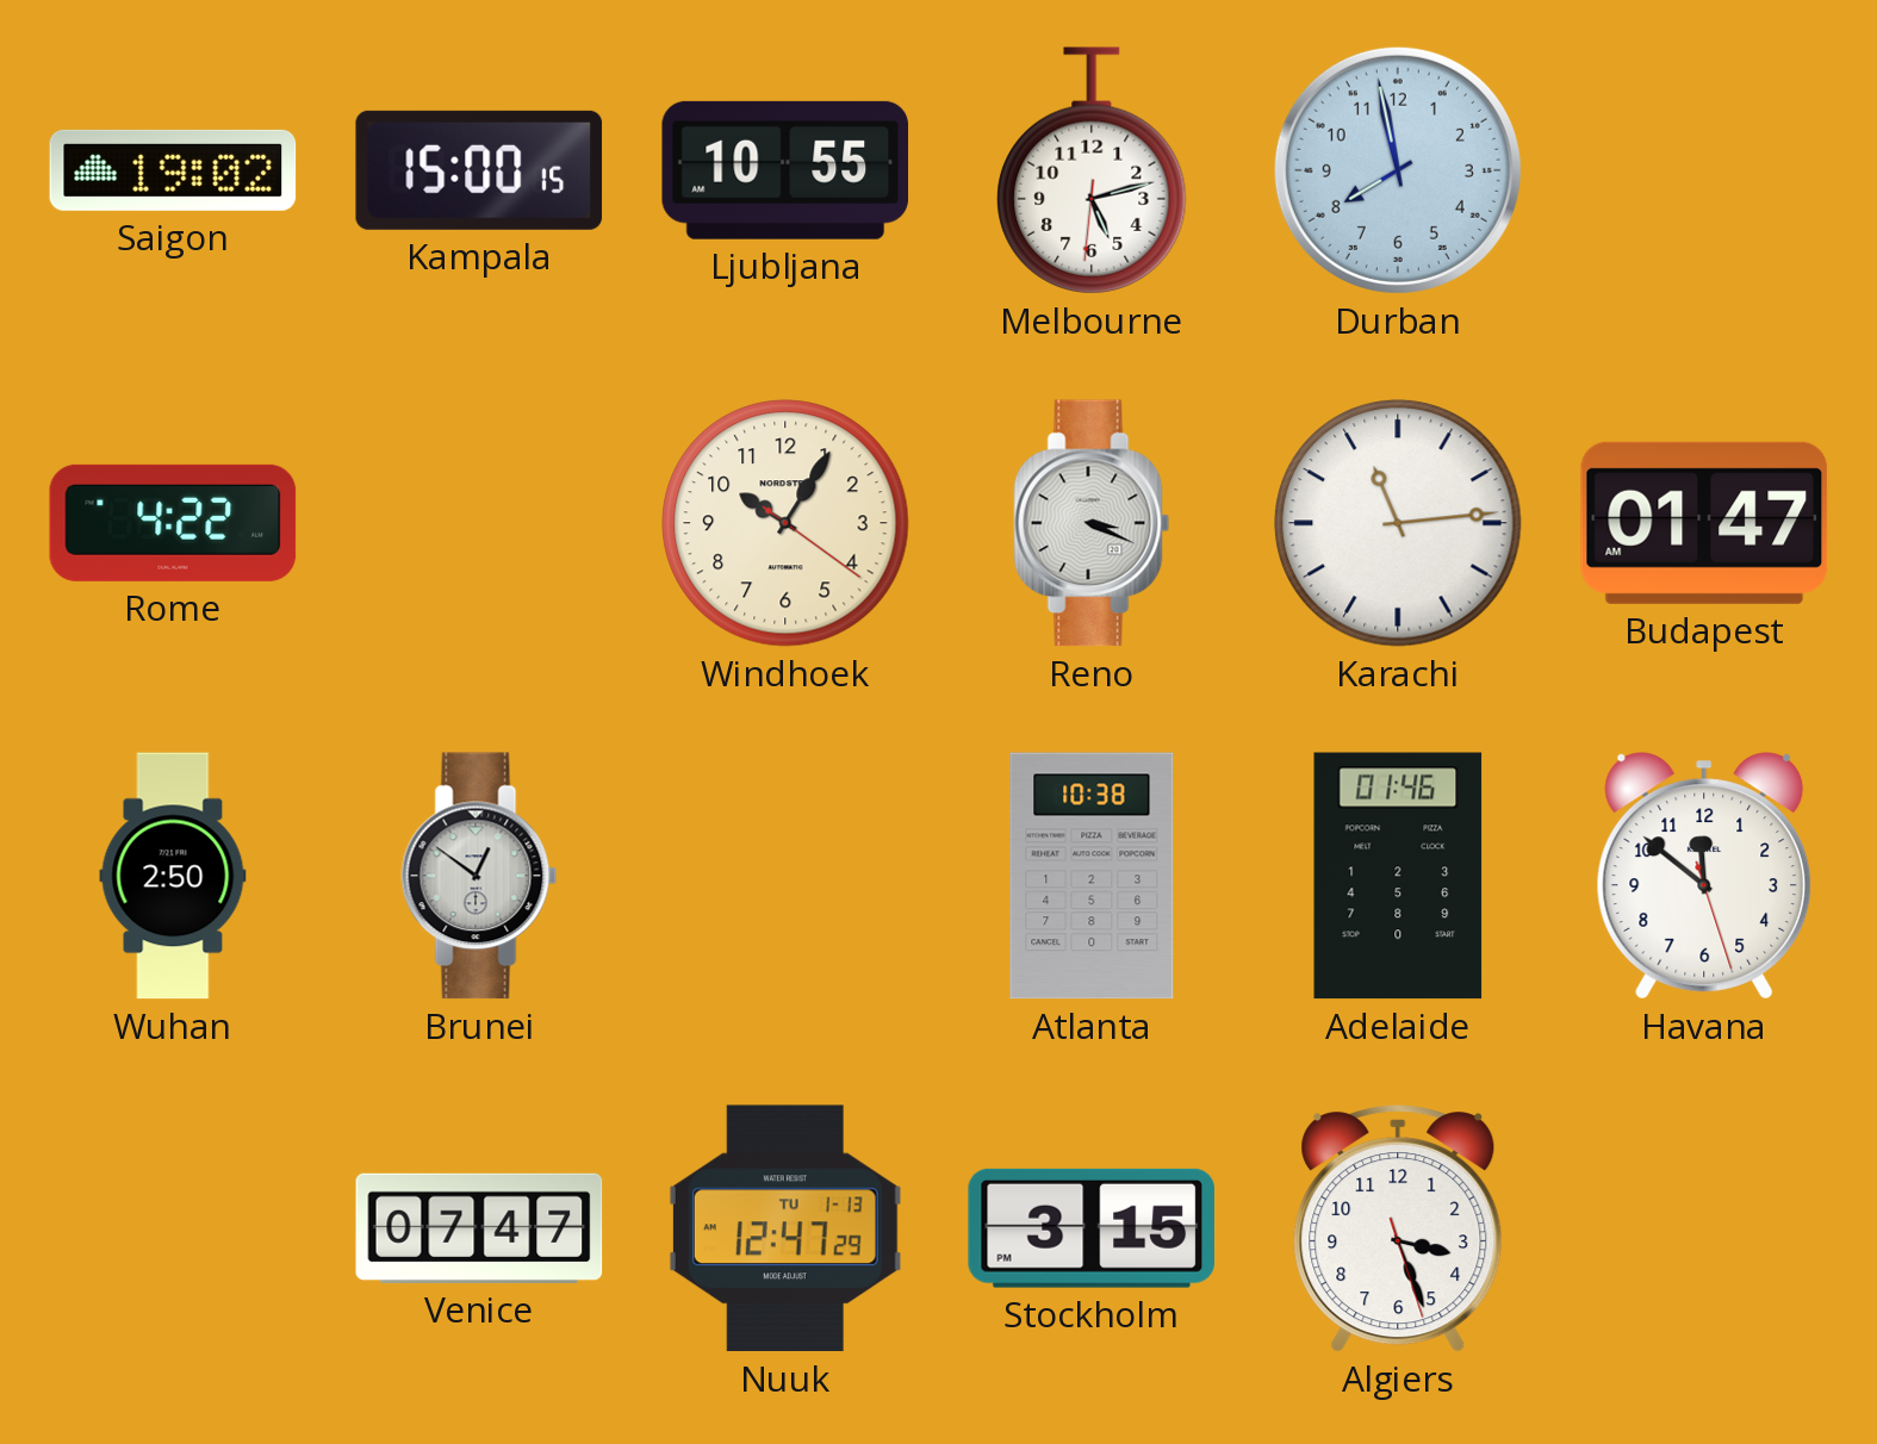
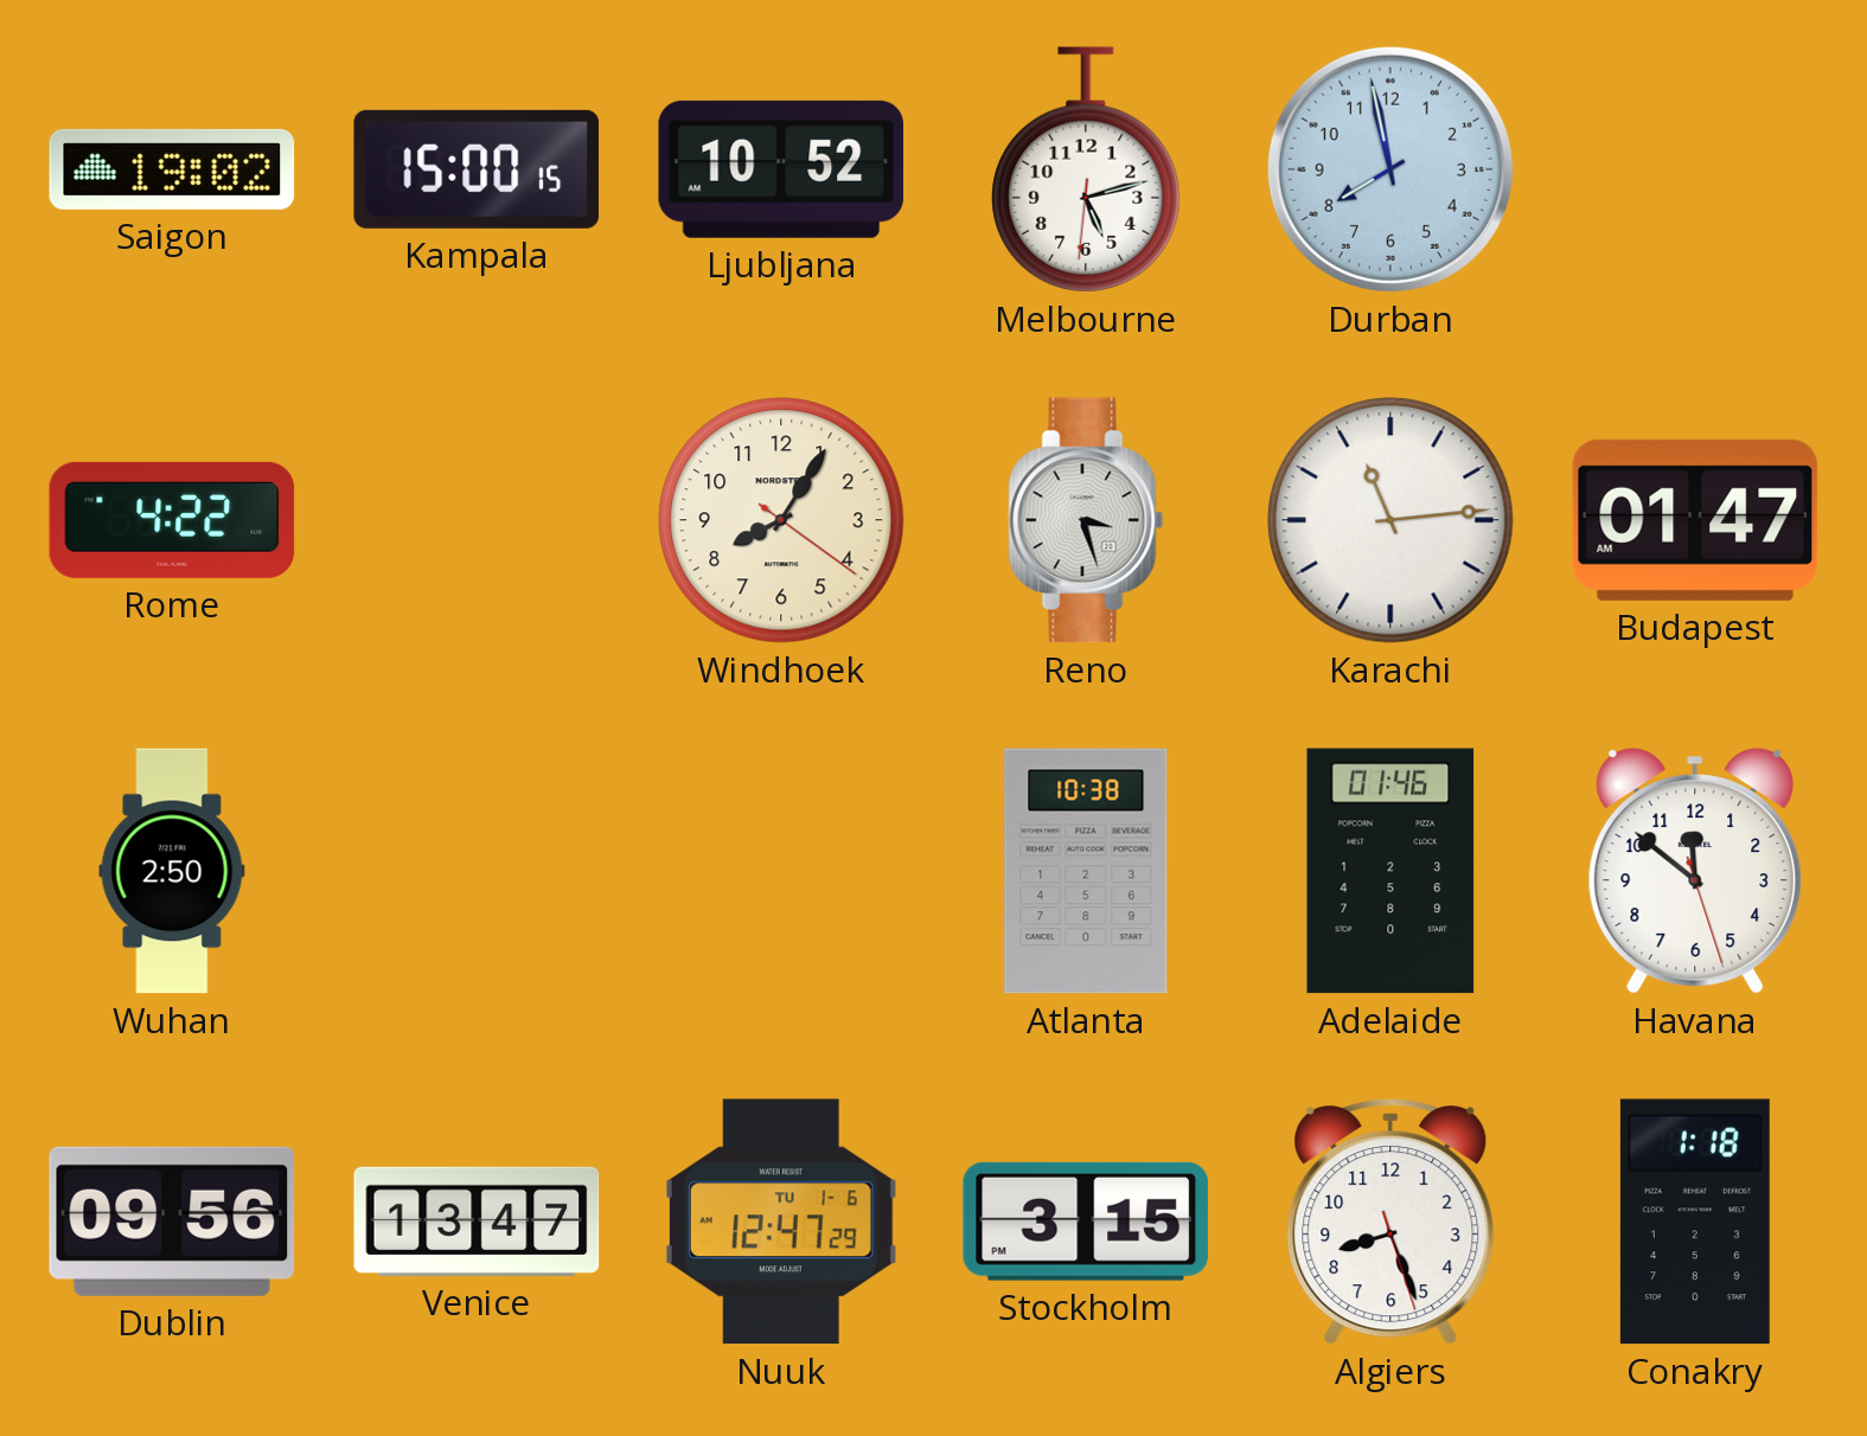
Ljubljana: 10:55 -> 10:52
Windhoek: 10:05 -> 8:05
Reno: 3:19 -> 3:27
Brunei: 12:51 -> none
Dublin: none -> 09:56
Venice: 07:47 -> 13:47
Nuuk date: TU 1-13 -> TU 1-6
Algiers: 3:26 -> 8:26
Conakry: none -> 1:18
